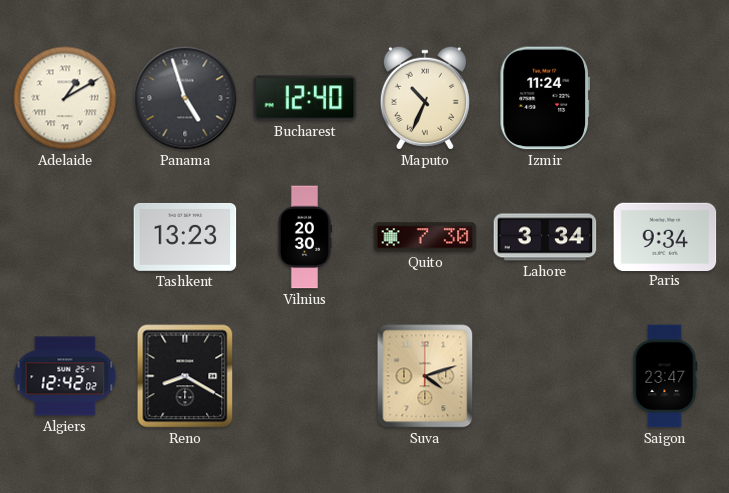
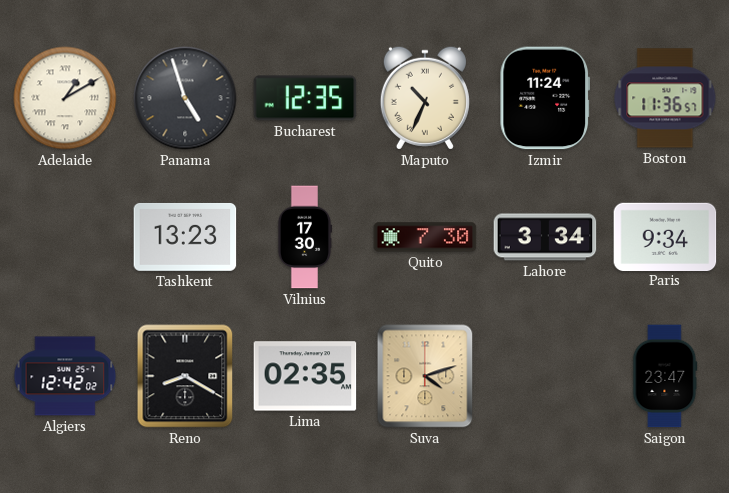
Bucharest: 12:40 -> 12:35
Boston: none -> 11:36
Vilnius: 20:30 -> 17:30
Lima: none -> 02:35
